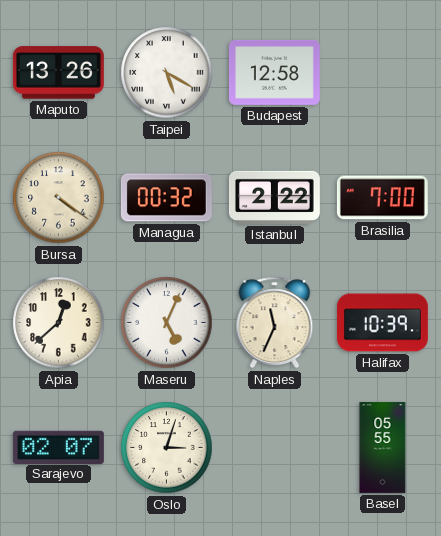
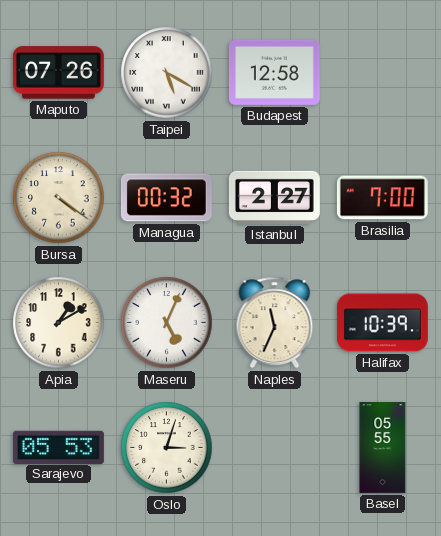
Maputo: 13:26 -> 07:26
Istanbul: 2:22 -> 2:27
Apia: 12:38 -> 1:10
Sarajevo: 02:07 -> 05:53
